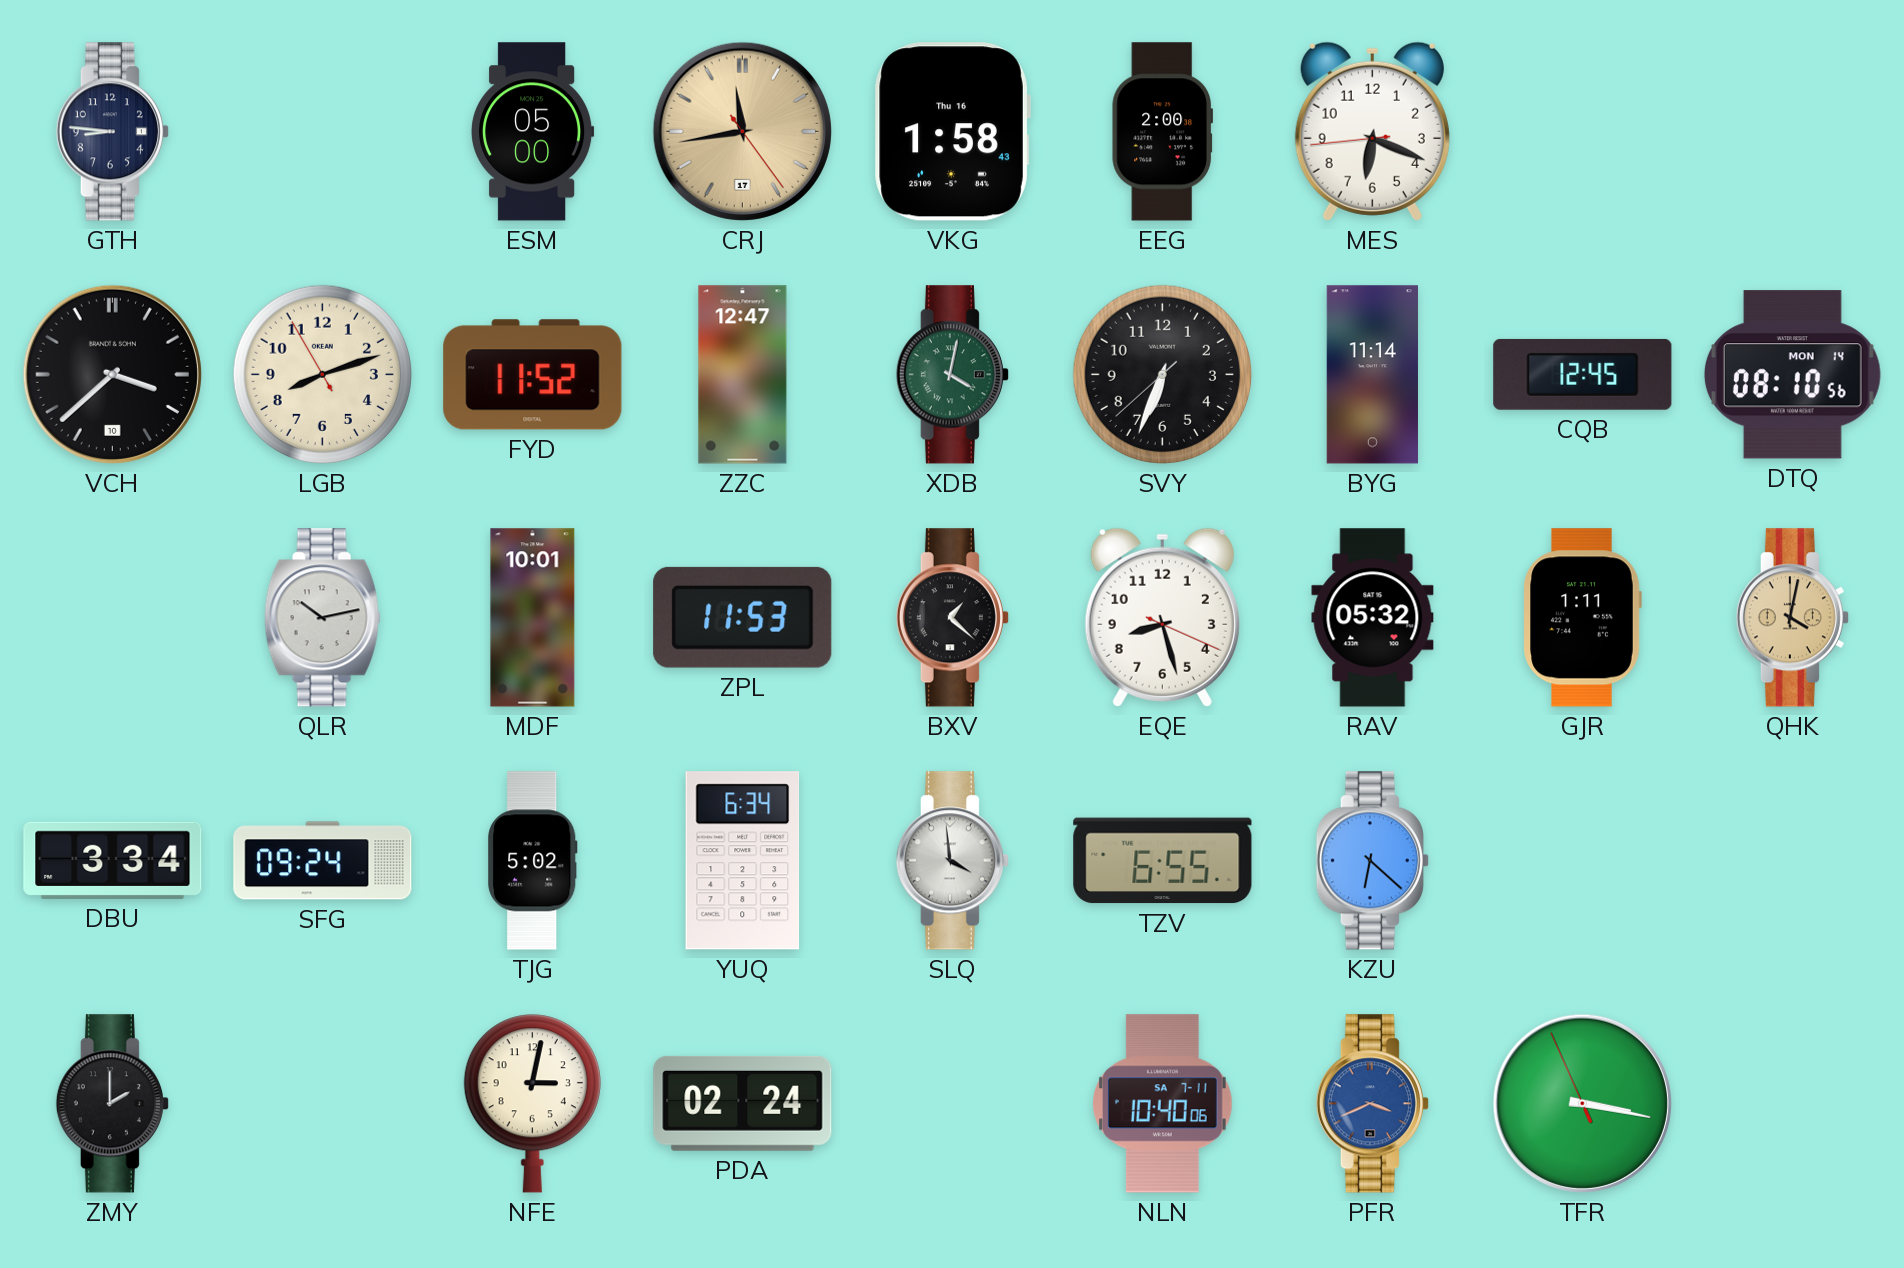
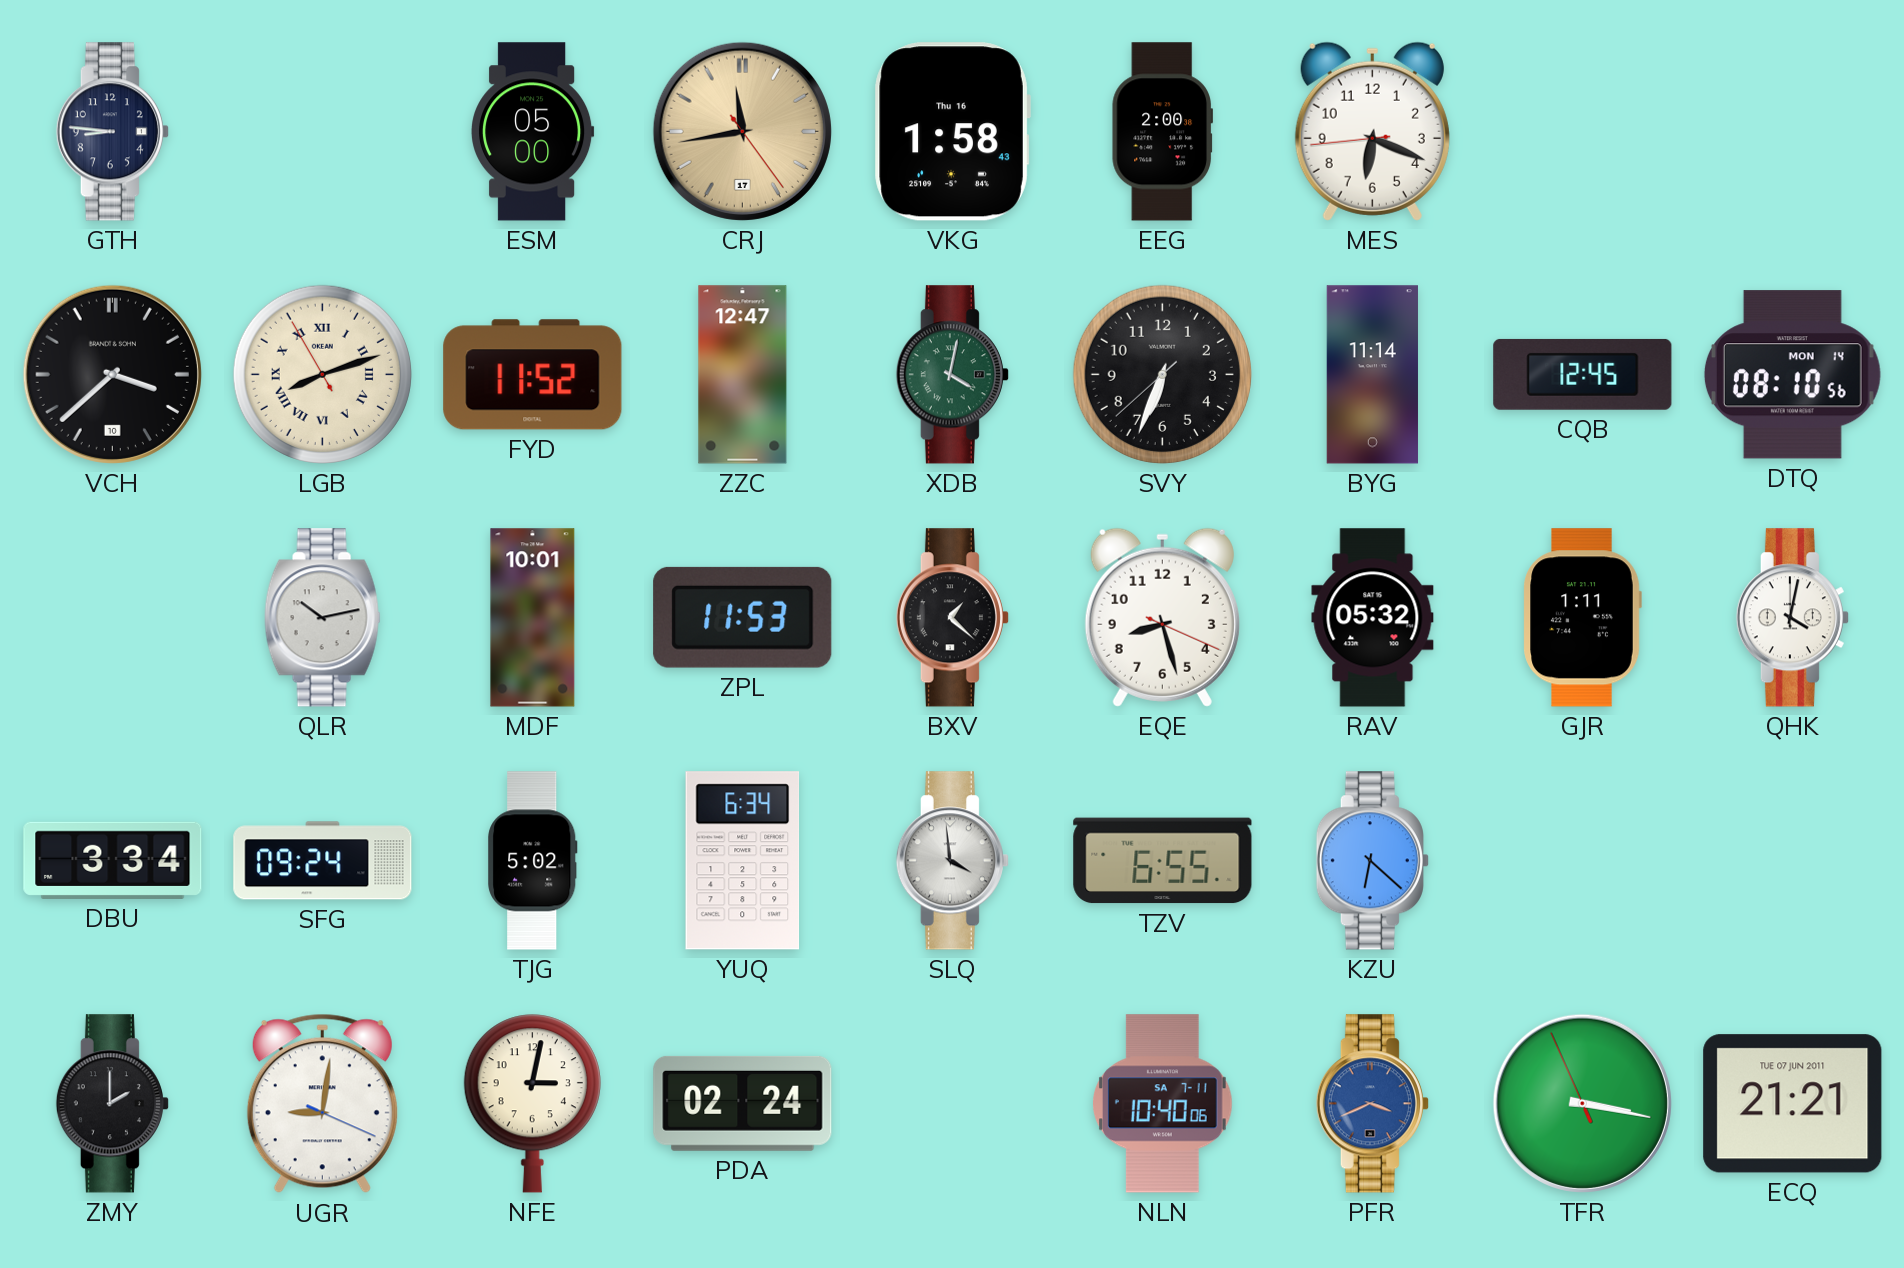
LGB numerals: Arabic -> Roman
QHK dial: champagne -> white
UGR: none -> 9:01
ECQ: none -> 21:21
